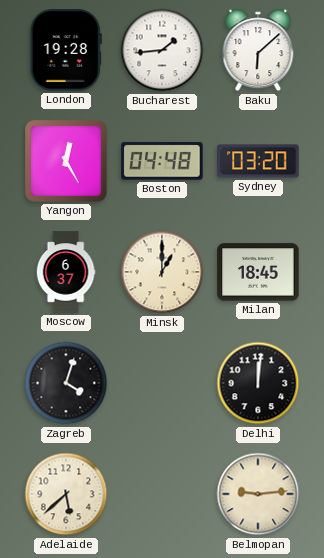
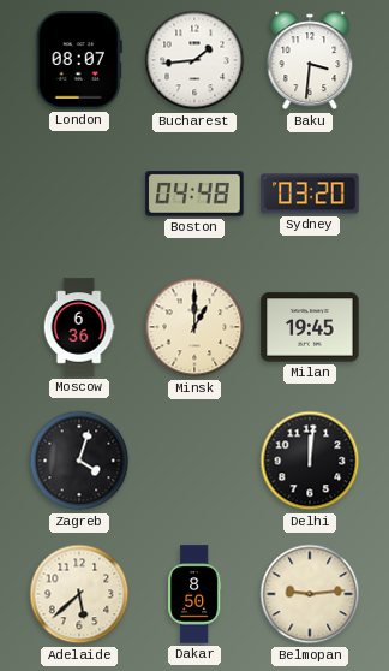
London: 19:28 -> 08:07
Baku: 6:08 -> 3:31
Yangon: 12:25 -> none
Moscow: 6:37 -> 6:36
Milan: 18:45 -> 19:45
Dakar: none -> 8:50
